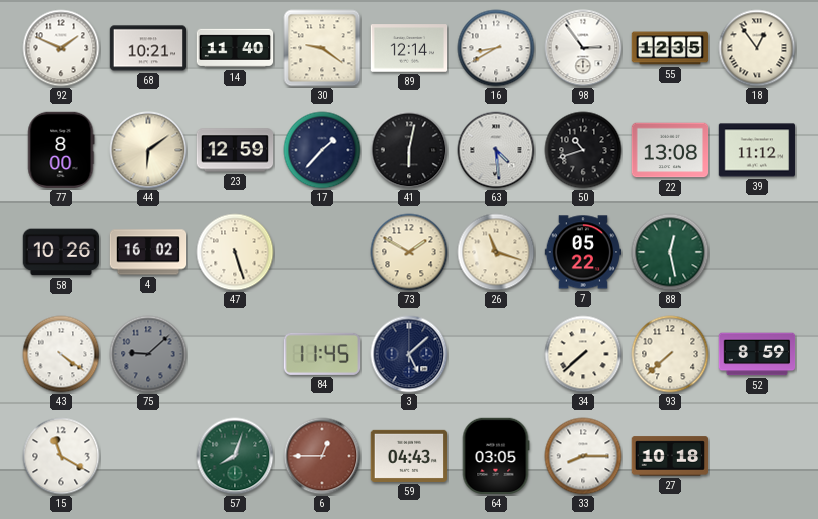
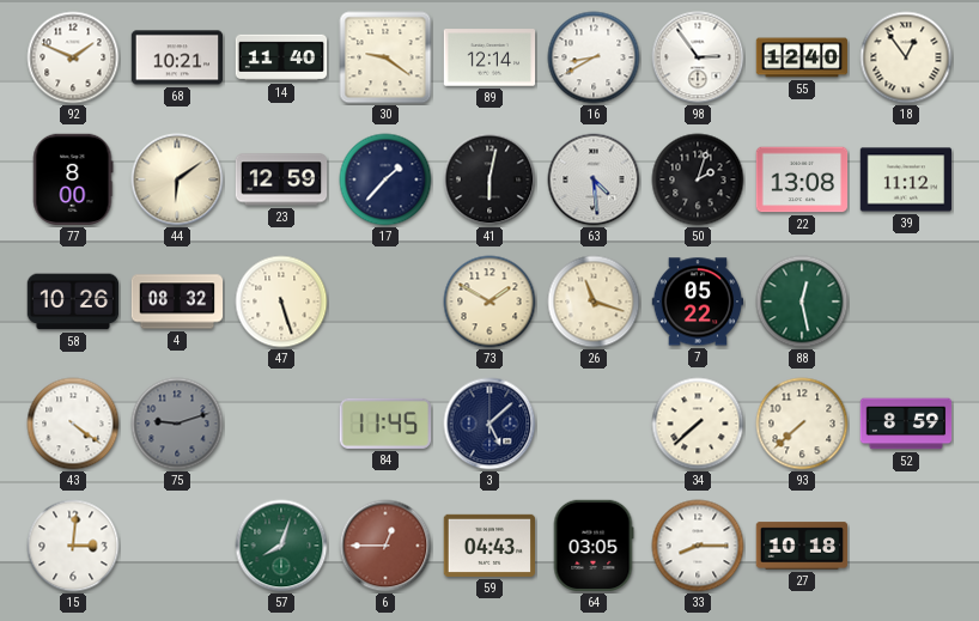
55: 12:35 -> 12:40
50: 10:42 -> 2:03
4: 16:02 -> 08:32
75: 9:08 -> 9:12
15: 11:20 -> 3:01
